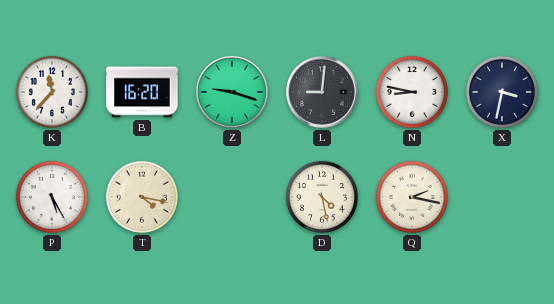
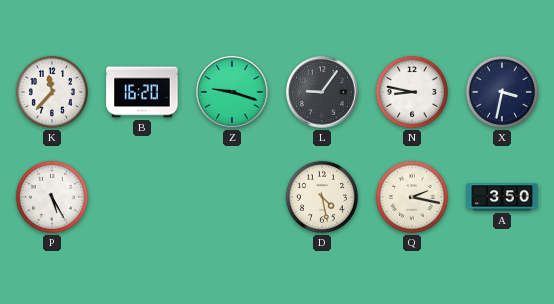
L: 9:01 -> 9:06
T: 4:17 -> none
A: none -> 3:50
